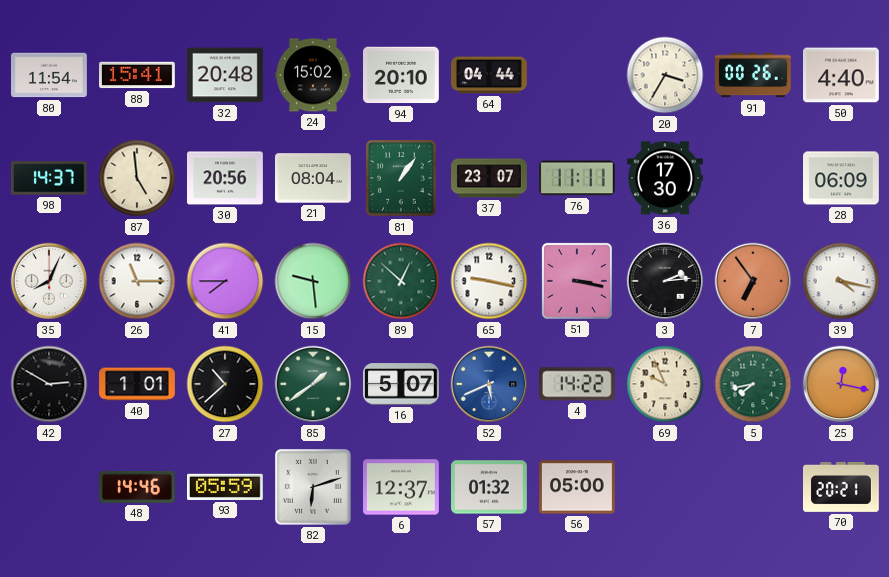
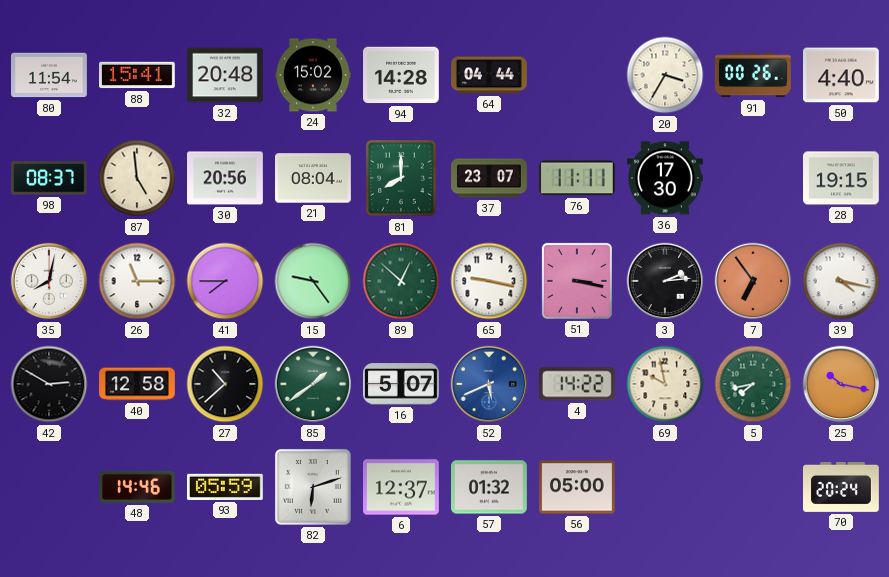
94: 20:10 -> 14:28
98: 14:37 -> 08:37
81: 1:06 -> 8:00
28: 06:09 -> 19:15
35: 8:04 -> 8:02
15: 9:29 -> 9:24
40: 1:01 -> 12:58
69: 9:56 -> 9:58
25: 12:17 -> 10:17
70: 20:21 -> 20:24
